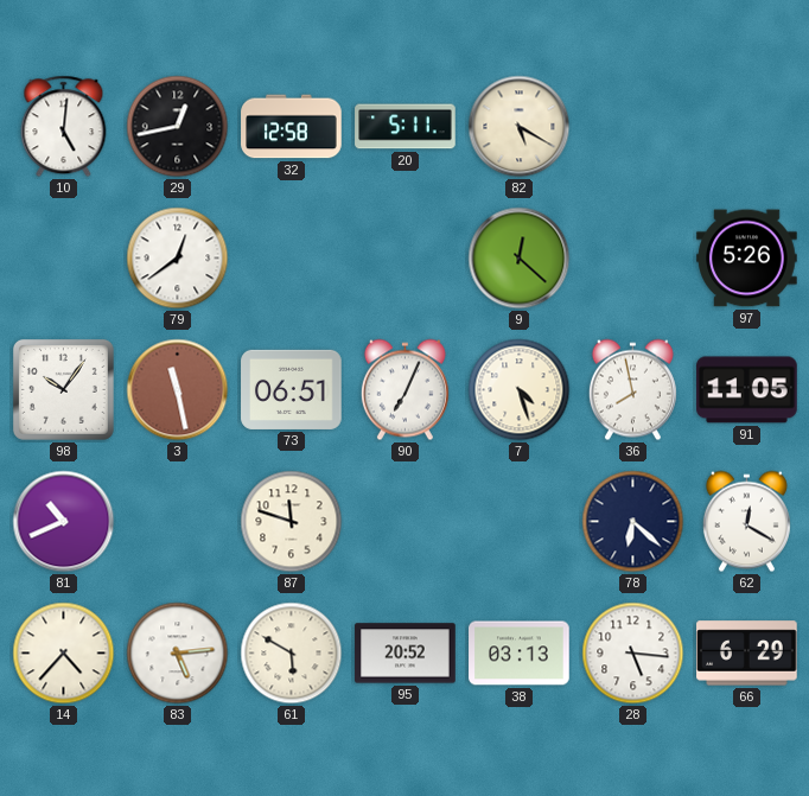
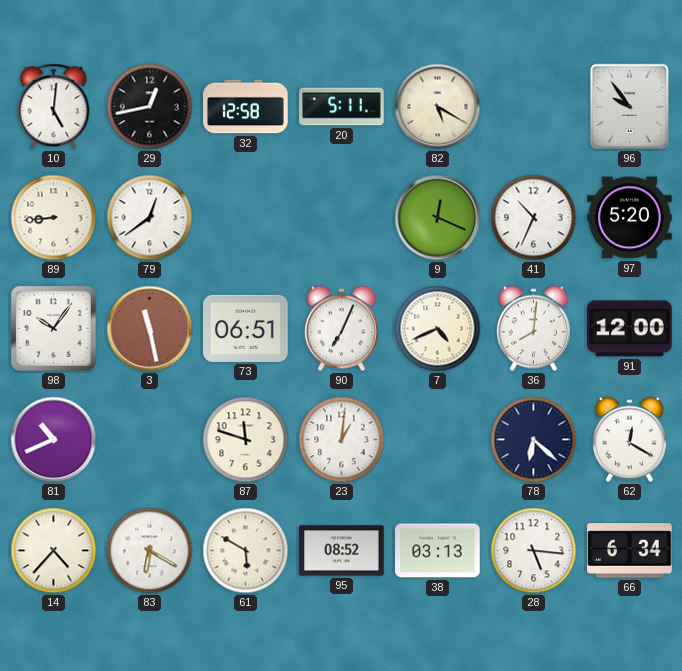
96: none -> 9:54
89: none -> 8:44
9: 12:22 -> 12:19
41: none -> 10:34
97: 5:26 -> 5:20
7: 4:27 -> 4:41
36: 7:58 -> 8:01
91: 11:05 -> 12:00
23: none -> 1:01
83: 5:14 -> 6:20
95: 20:52 -> 08:52
66: 6:29 -> 6:34
